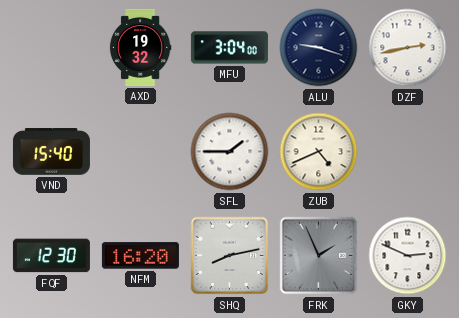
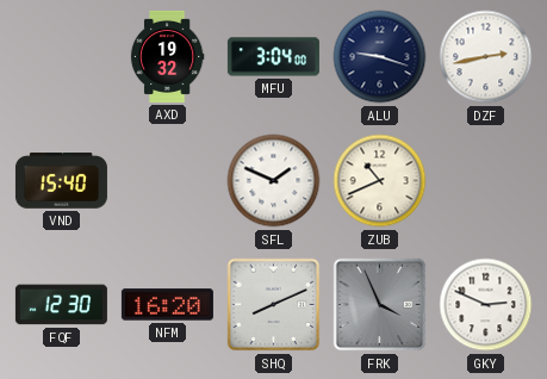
SFL: 1:45 -> 1:49
ZUB: 4:41 -> 10:41
SHQ: 8:13 -> 8:11
FRK: 1:56 -> 3:56
